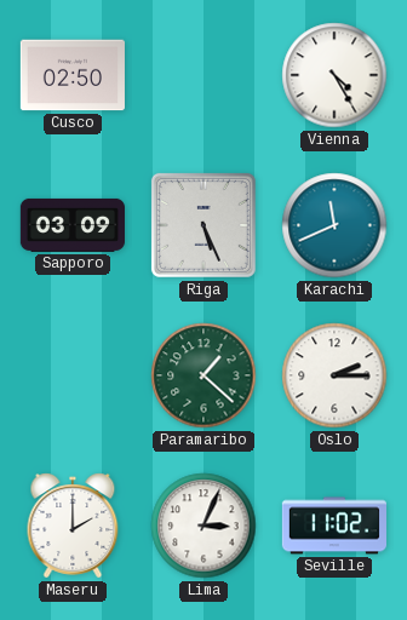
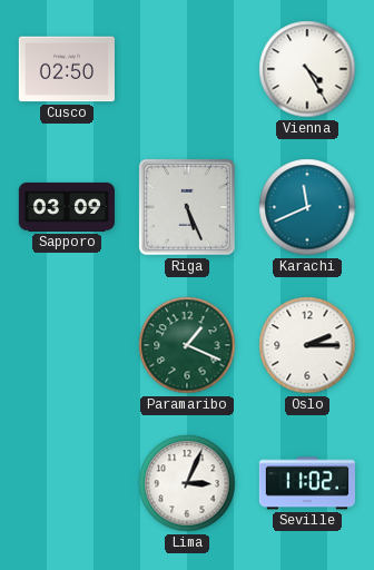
Paramaribo: 1:22 -> 1:19
Maseru: 2:00 -> none
